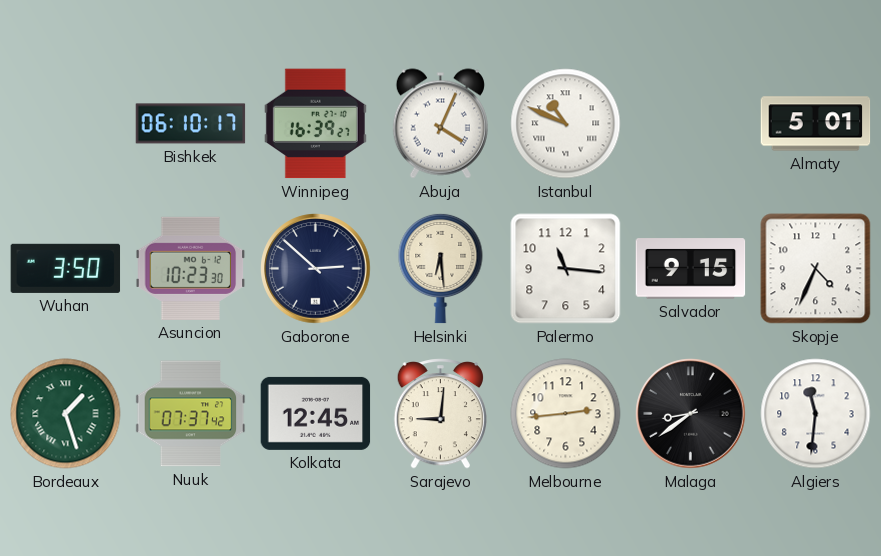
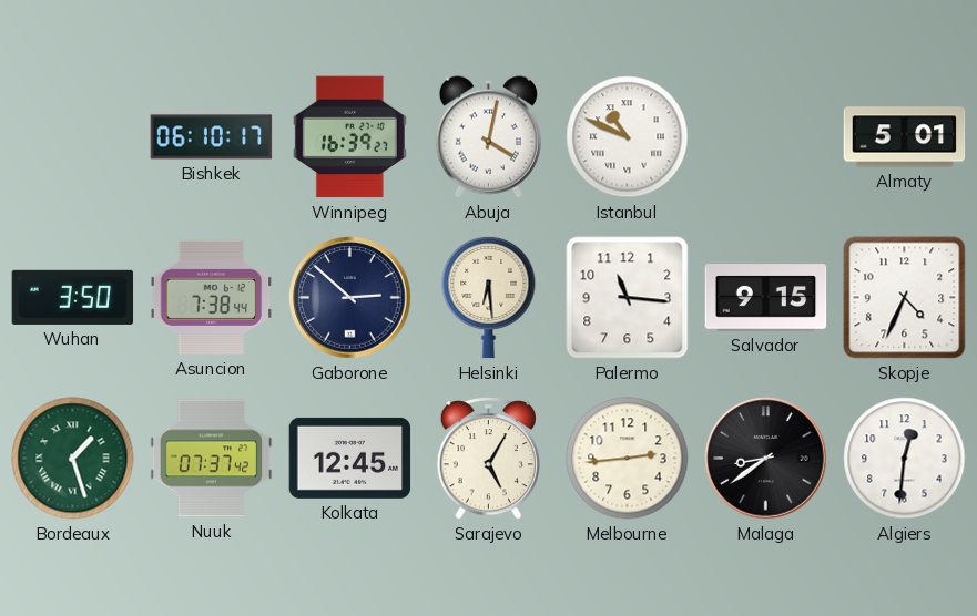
Abuja: 4:04 -> 4:02
Asuncion: 10:23 -> 7:38
Sarajevo: 9:01 -> 5:05
Algiers: 11:31 -> 12:31
